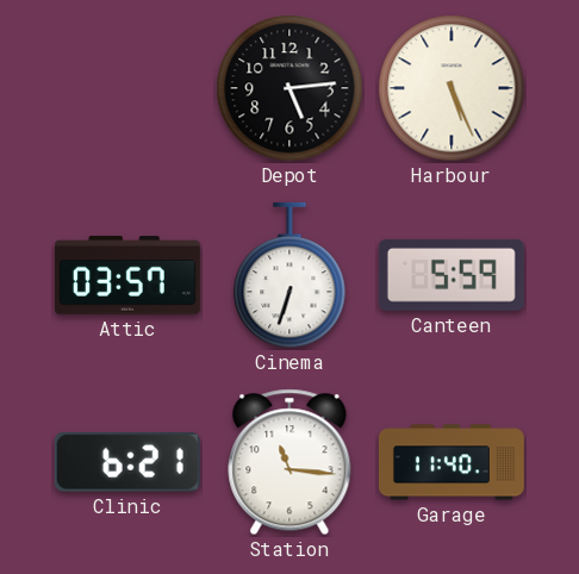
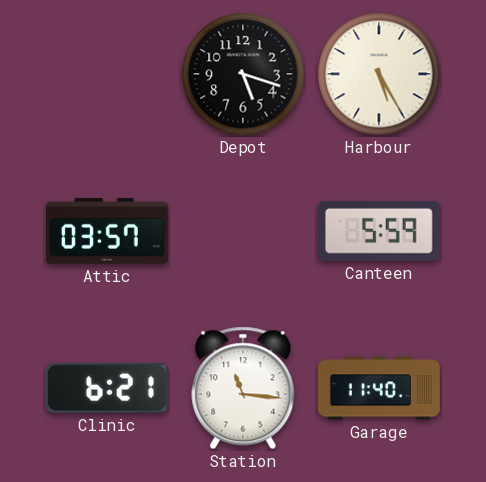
Depot: 5:14 -> 5:18
Harbour: 5:26 -> 5:25
Cinema: 6:33 -> none
